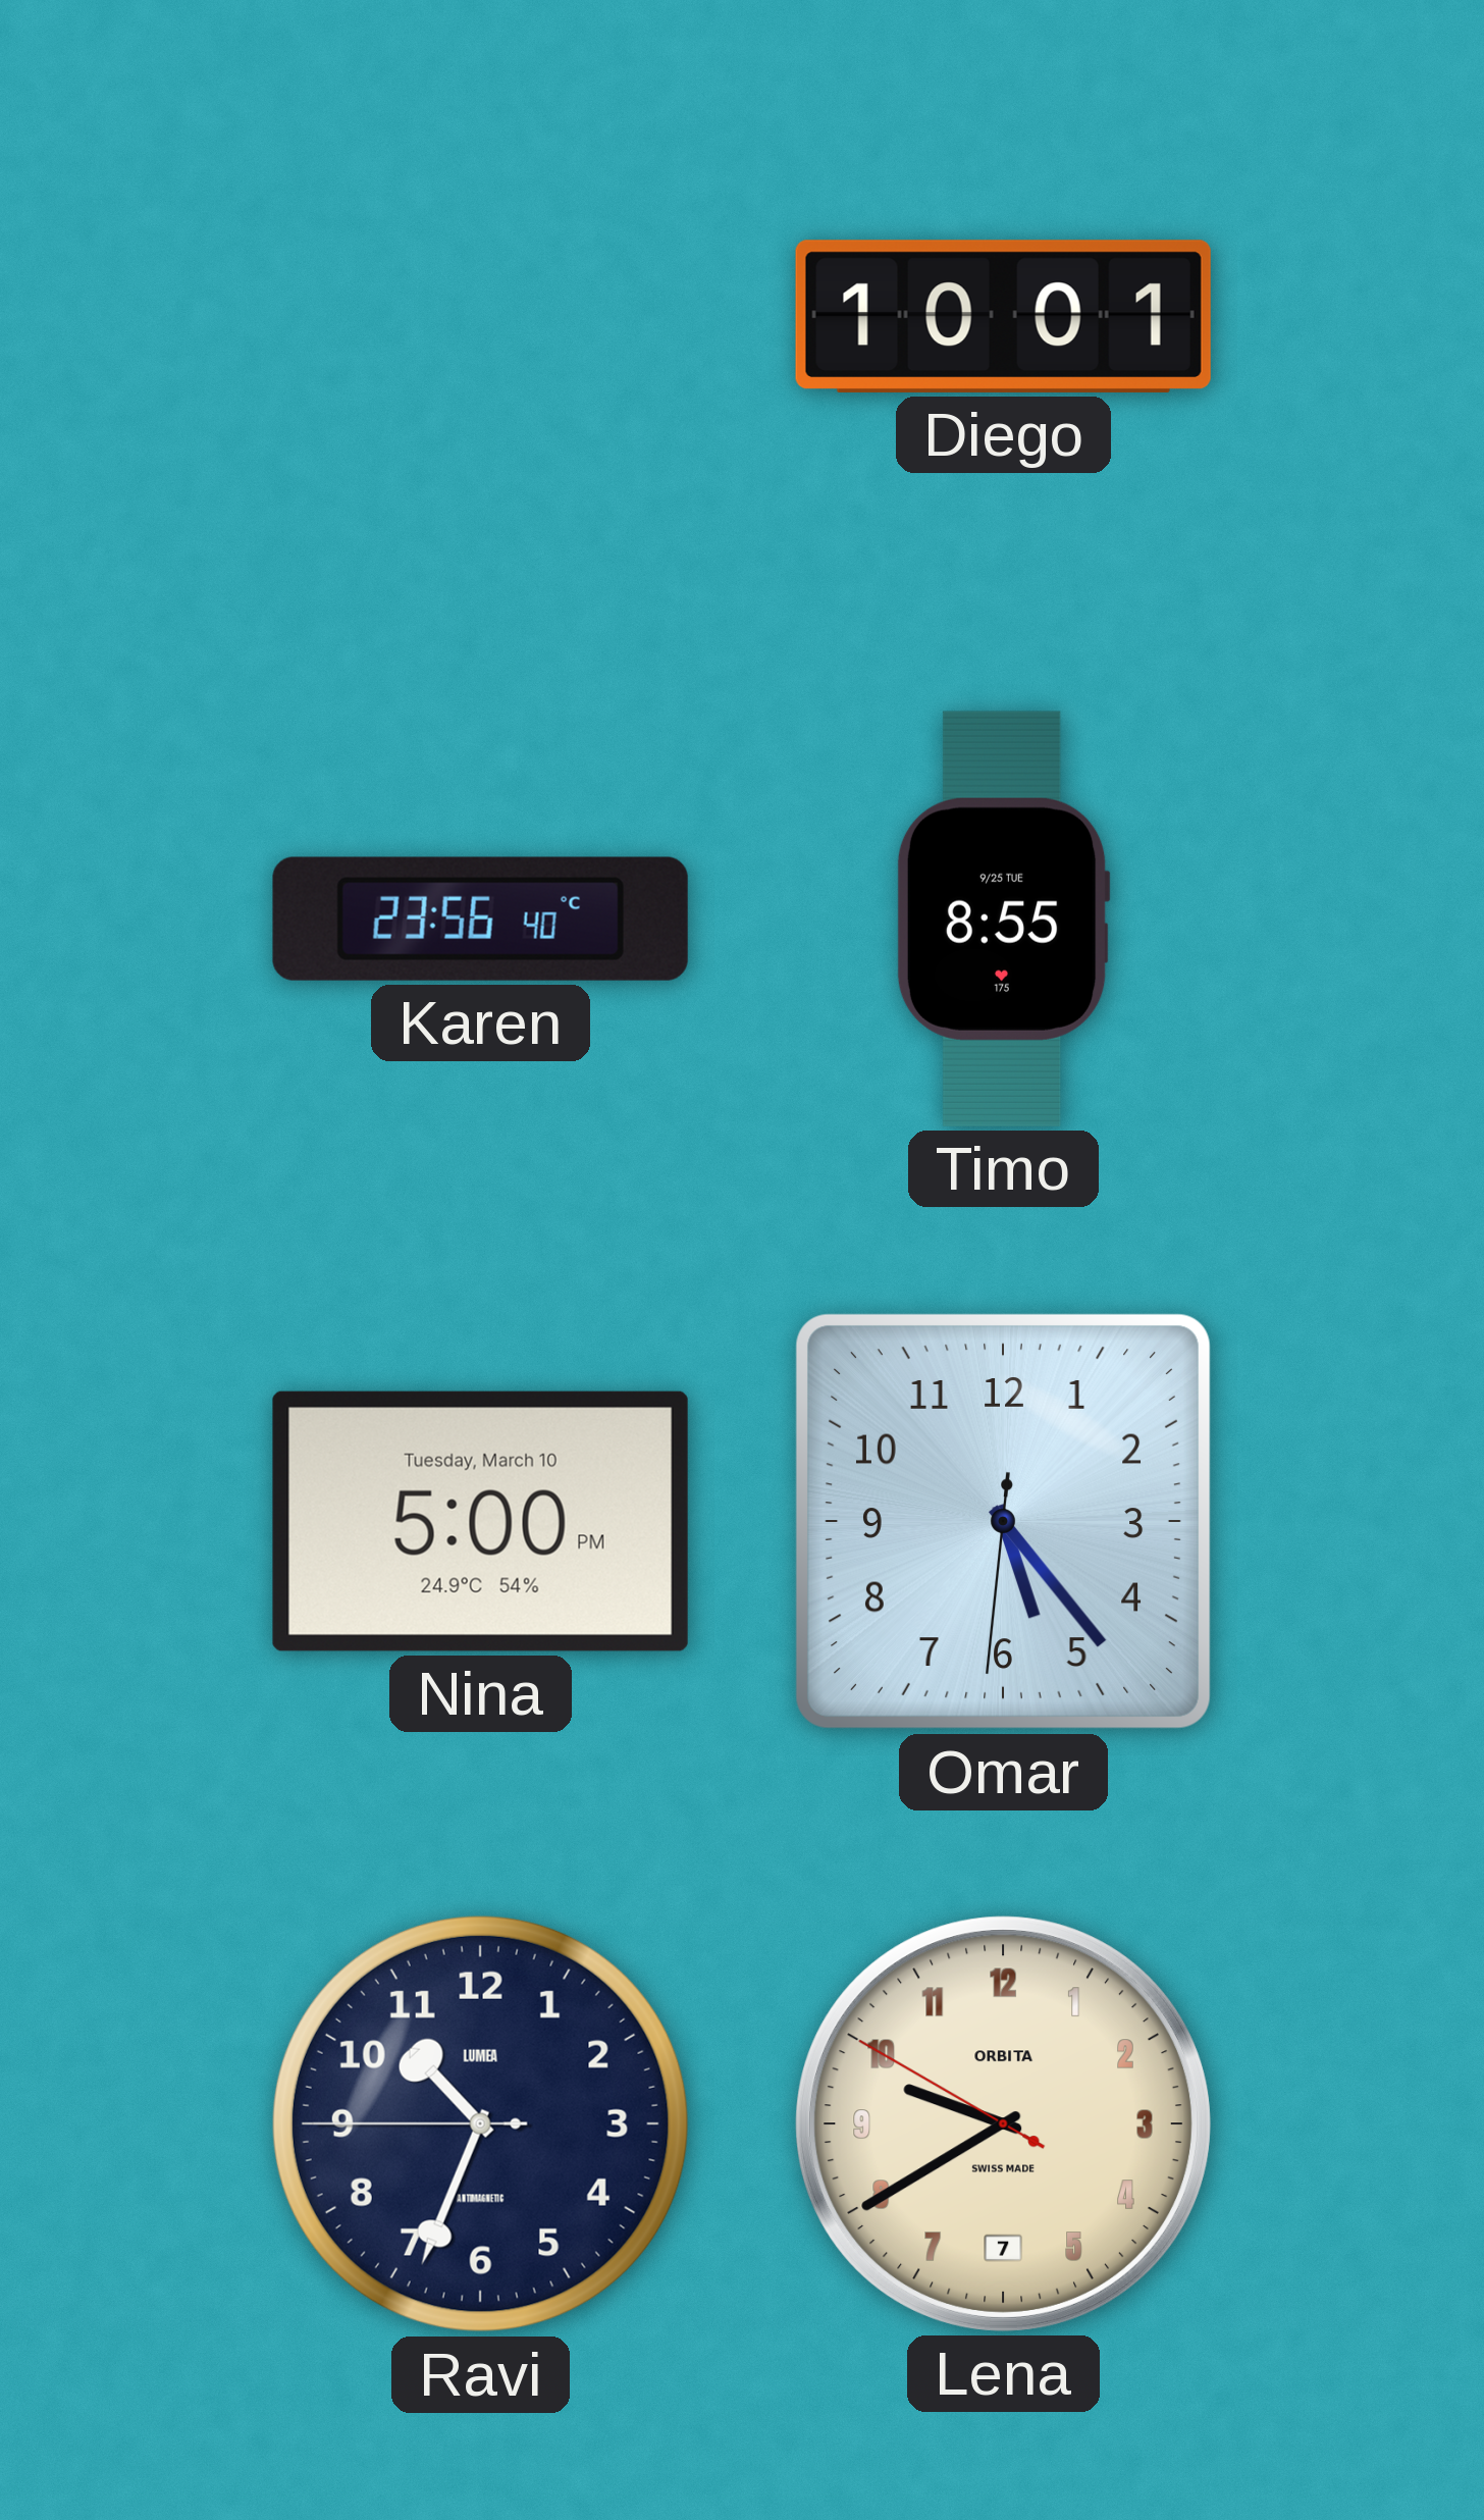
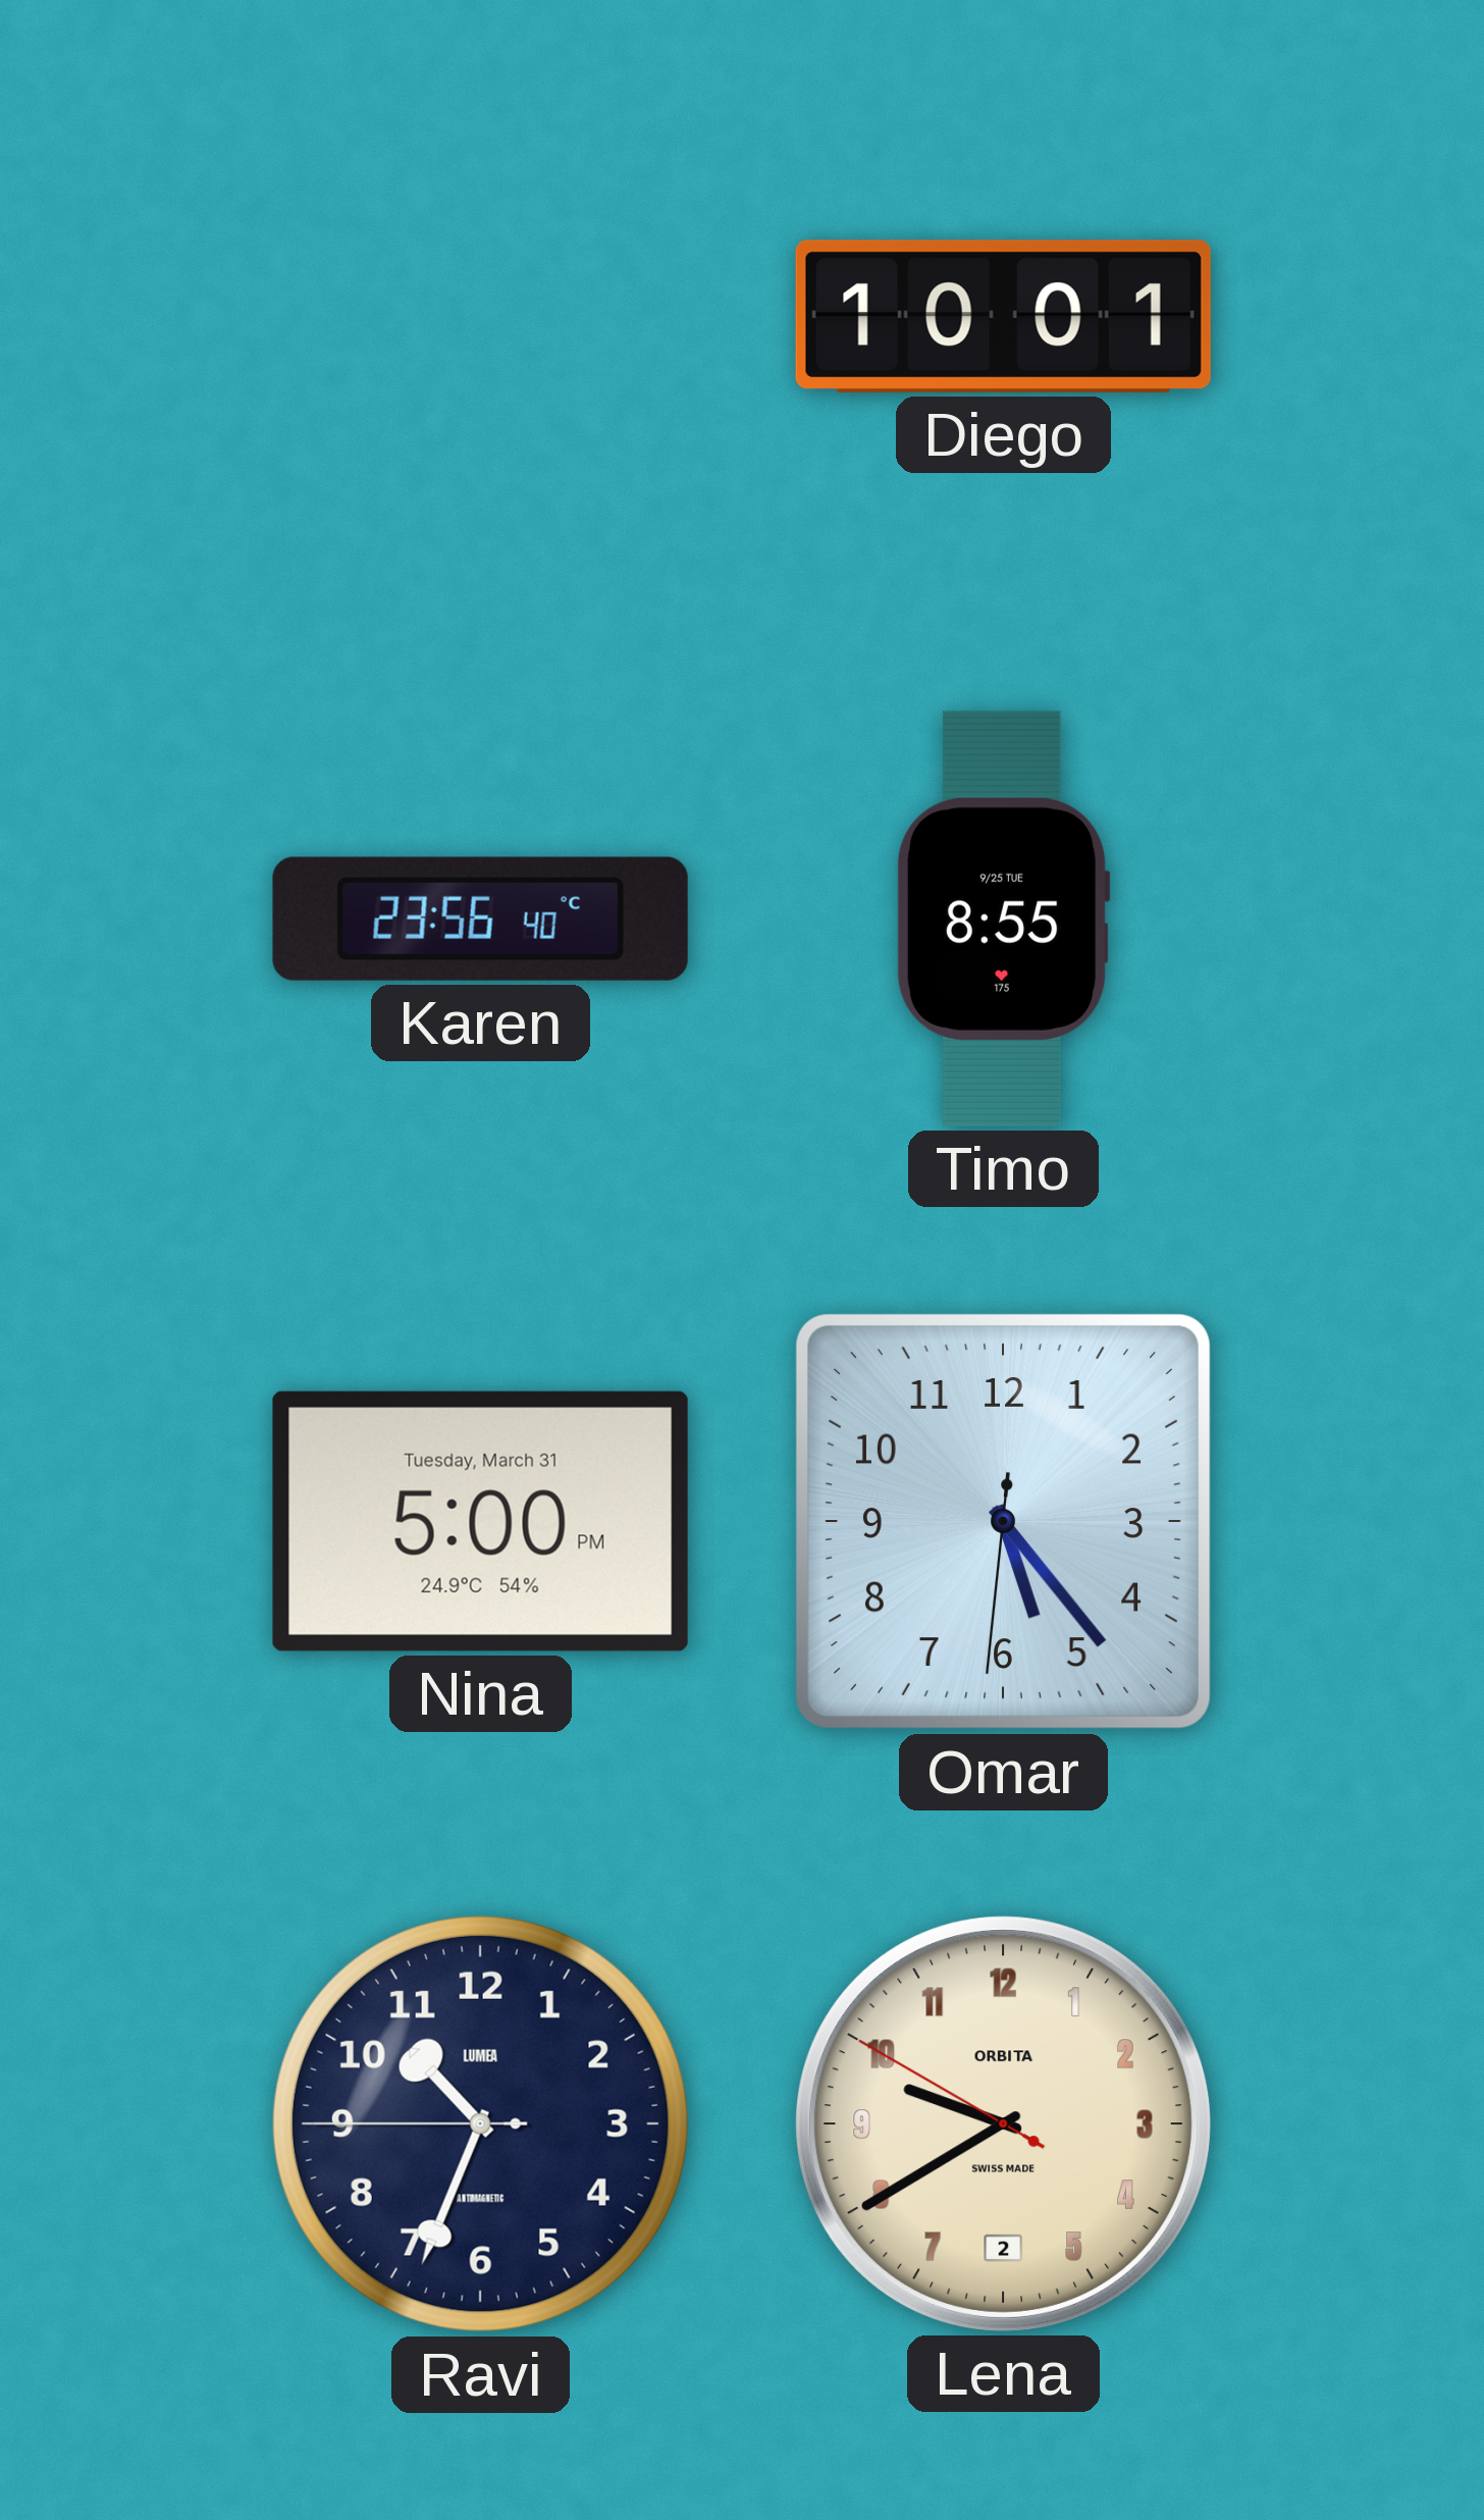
Nina date: Tuesday, March 10 -> Tuesday, March 31
Lena date: 7 -> 2
